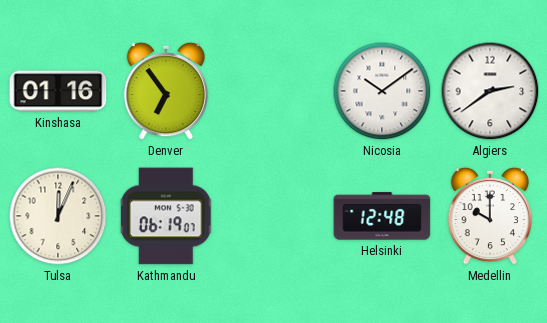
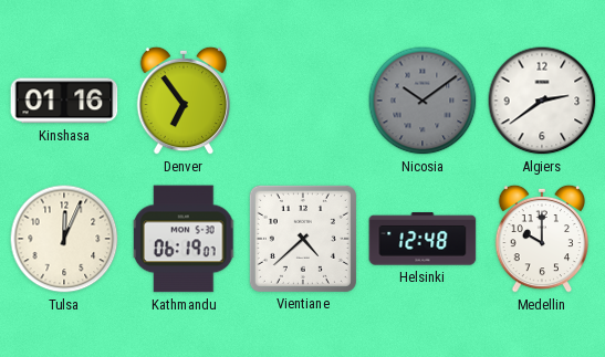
Nicosia dial: white -> grey
Vientiane: none -> 4:38
